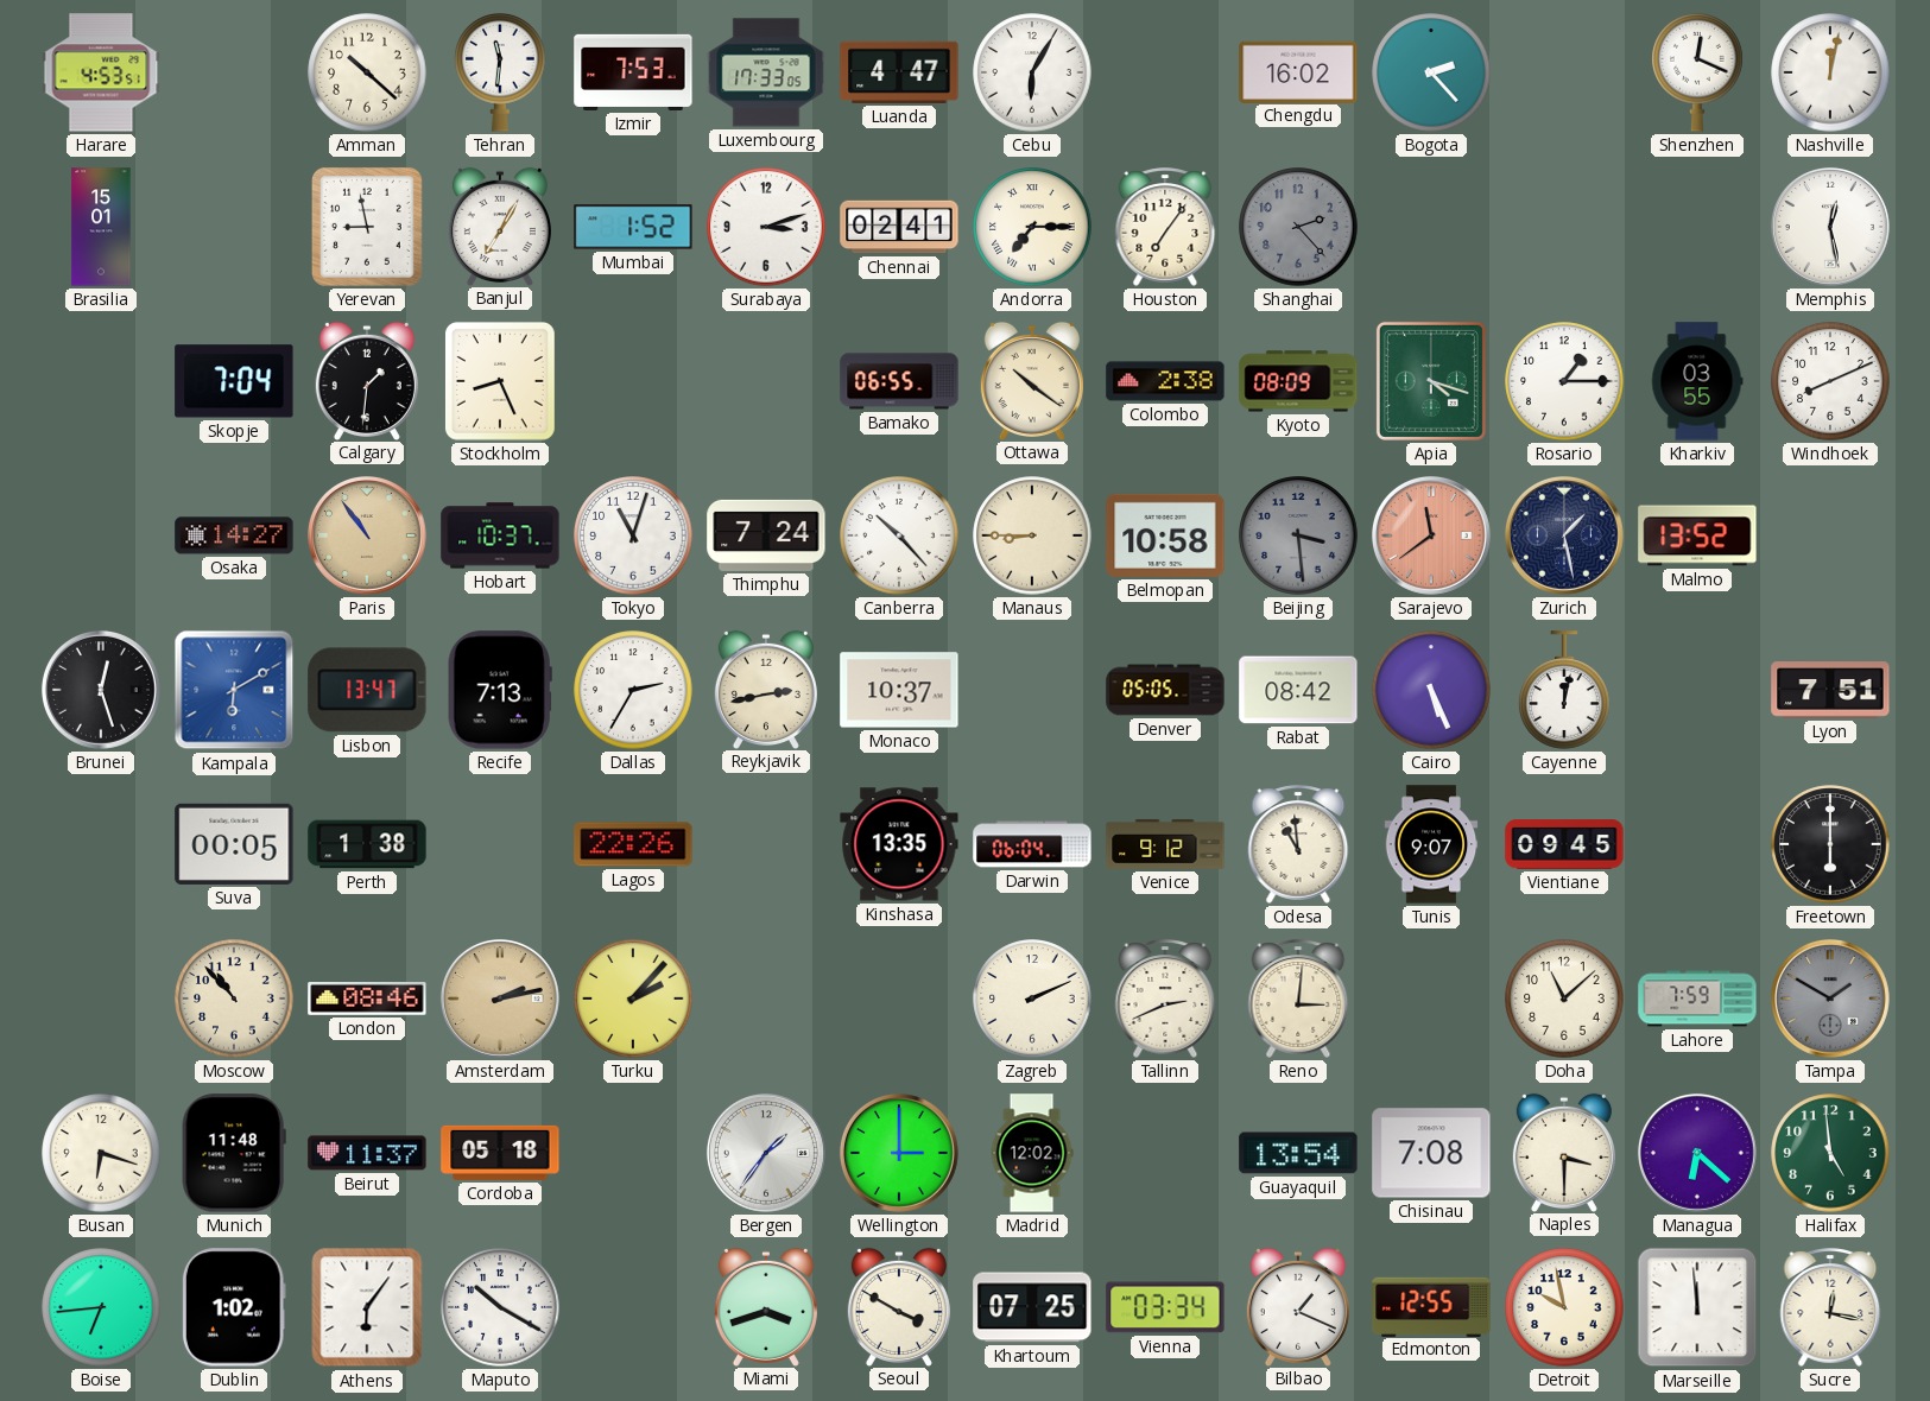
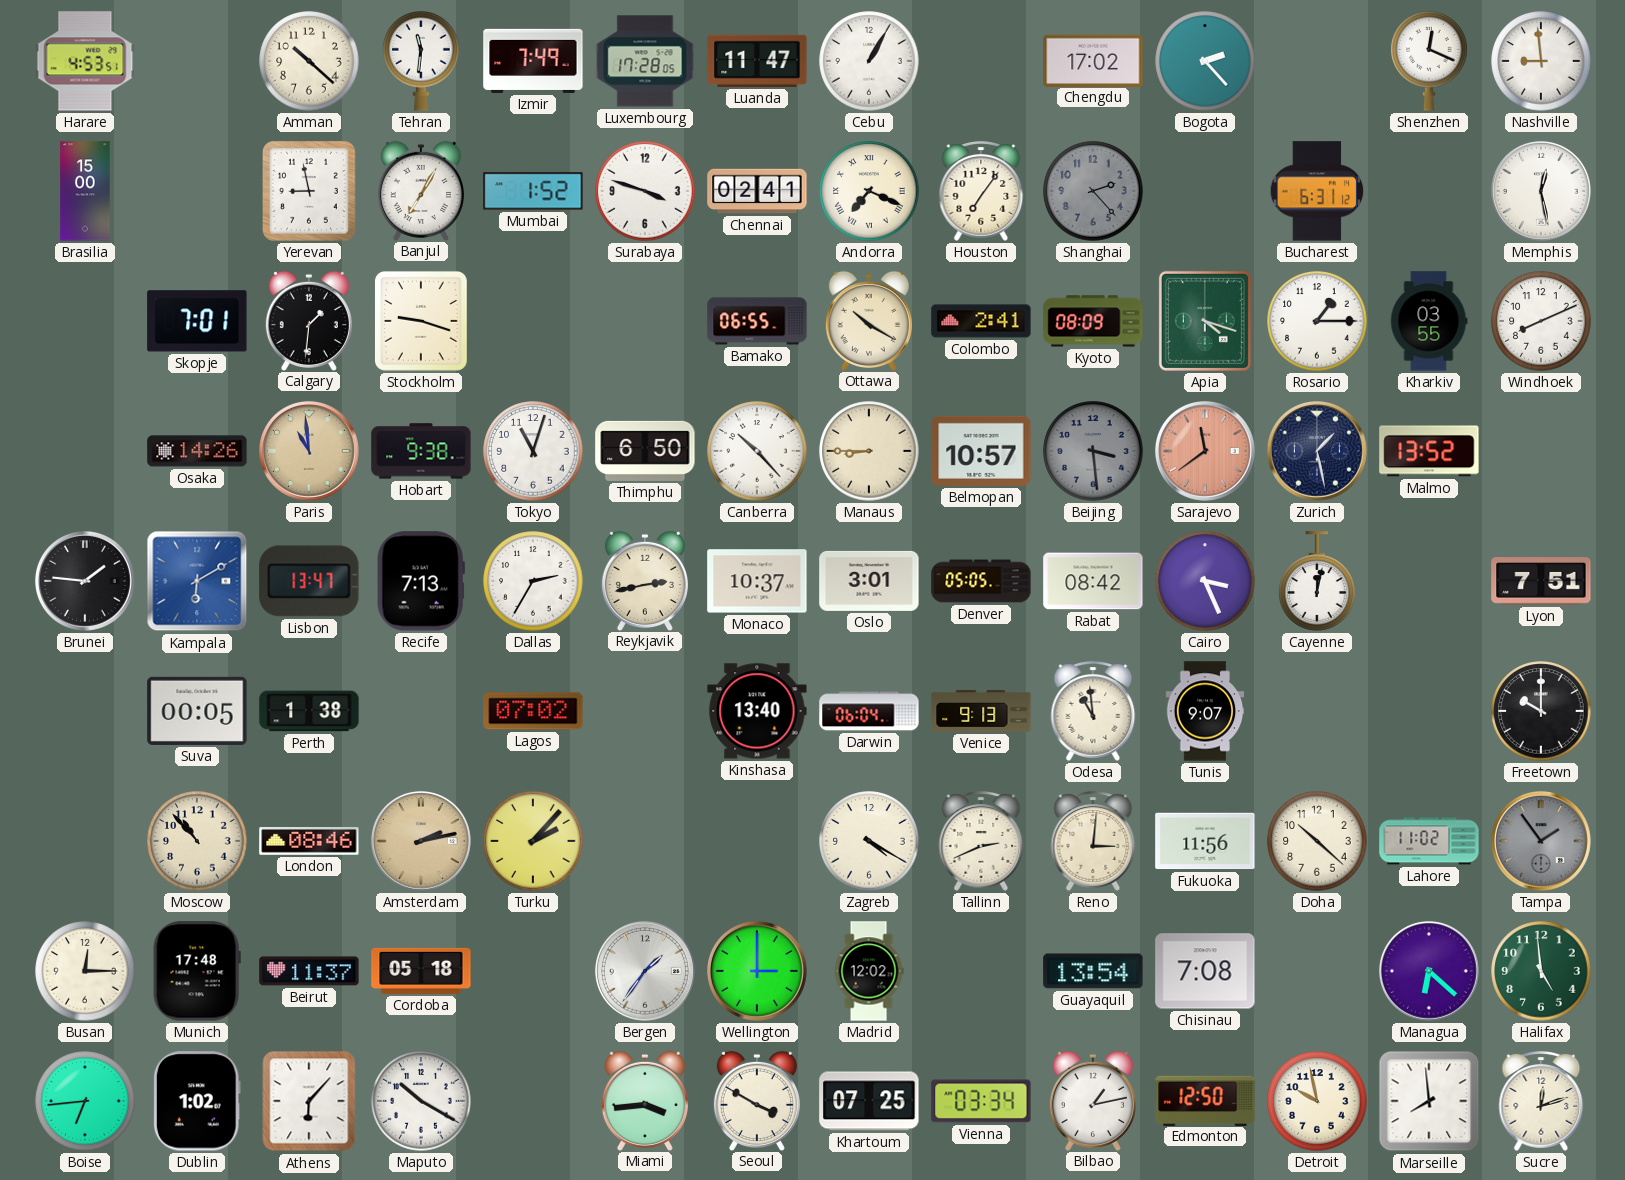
Izmir: 7:53 -> 7:49
Luxembourg: 17:33 -> 17:28
Luanda: 4:47 -> 11:47
Cebu: 6:05 -> 1:05
Chengdu: 16:02 -> 17:02
Nashville: 12:02 -> 8:59
Brasilia: 15:01 -> 15:00
Surabaya: 3:12 -> 3:48
Andorra: 7:15 -> 7:19
Bucharest: none -> 6:31
Skopje: 7:04 -> 7:01
Stockholm: 8:26 -> 9:18
Ottawa: 10:21 -> 10:20
Colombo: 2:38 -> 2:41
Osaka: 14:27 -> 14:26
Paris: 10:54 -> 10:59
Hobart: 10:37 -> 9:38
Thimphu: 7:24 -> 6:50
Belmopan: 10:58 -> 10:57
Brunei: 12:27 -> 1:46
Oslo: none -> 3:01
Cairo: 5:26 -> 3:26
Lagos: 22:26 -> 07:02
Kinshasa: 13:35 -> 13:40
Venice: 9:12 -> 9:13
Vientiane: 09:45 -> none
Freetown: 6:00 -> 10:00
Zagreb: 2:11 -> 4:20
Fukuoka: none -> 11:56
Doha: 11:08 -> 10:22
Lahore: 7:59 -> 11:02
Tampa: 1:50 -> 1:54
Busan: 6:18 -> 12:15
Munich: 11:48 -> 17:48
Naples: 3:30 -> none
Athens: 6:06 -> 6:07
Miami: 3:42 -> 3:44
Bilbao: 1:19 -> 1:13
Edmonton: 12:55 -> 12:50
Marseille: 11:59 -> 7:59
Sucre: 12:17 -> 12:12
